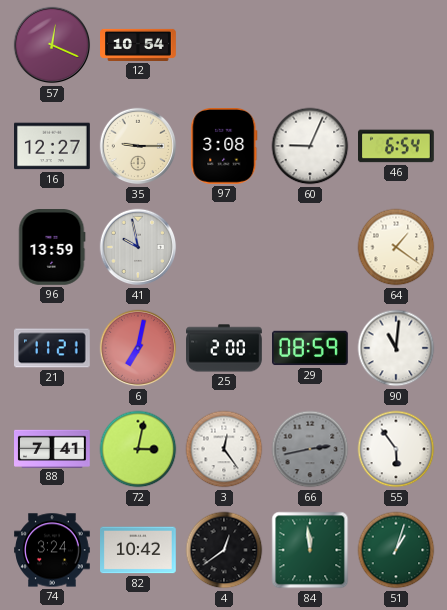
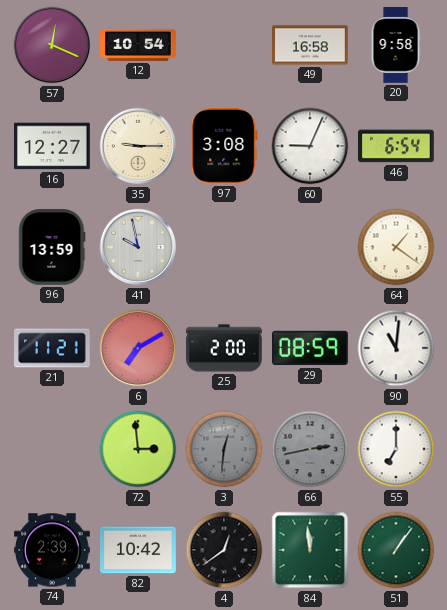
49: none -> 16:58
20: none -> 9:58
6: 7:02 -> 7:10
88: 7:41 -> none
72: 3:02 -> 2:59
3: 12:24 -> 12:31
3 dial: white -> grey
55: 5:54 -> 7:00
74: 3:24 -> 2:39
51: 1:03 -> 1:06
